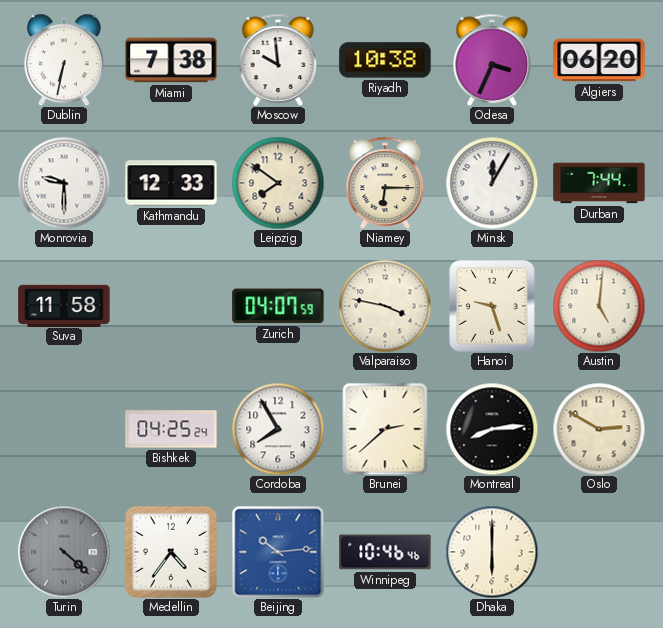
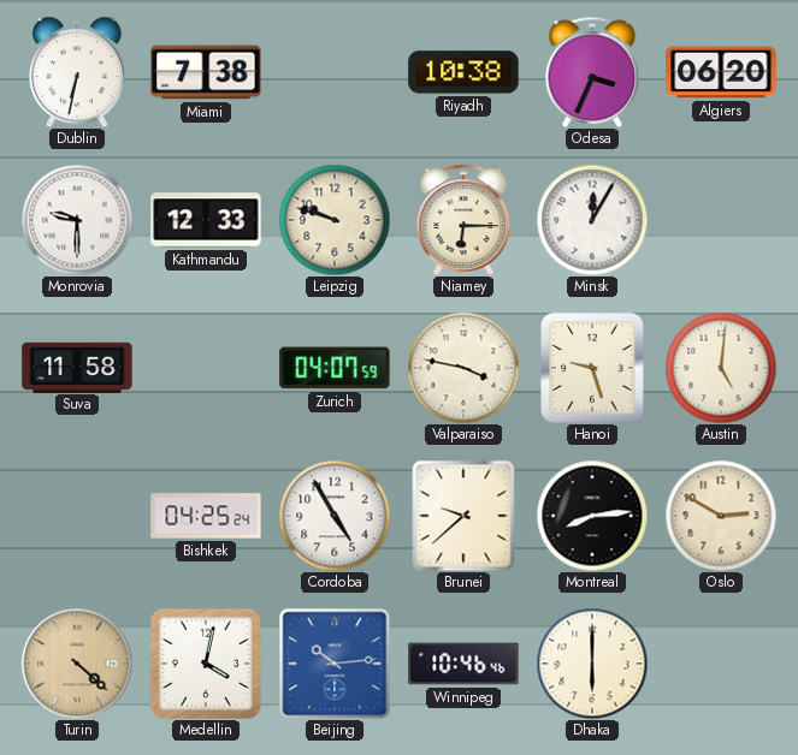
Moscow: 9:59 -> none
Leipzig: 7:51 -> 9:48
Durban: 7:44 -> none
Cordoba: 7:55 -> 4:55
Brunei: 2:38 -> 9:38
Turin dial: grey -> champagne
Medellin: 4:36 -> 4:02
